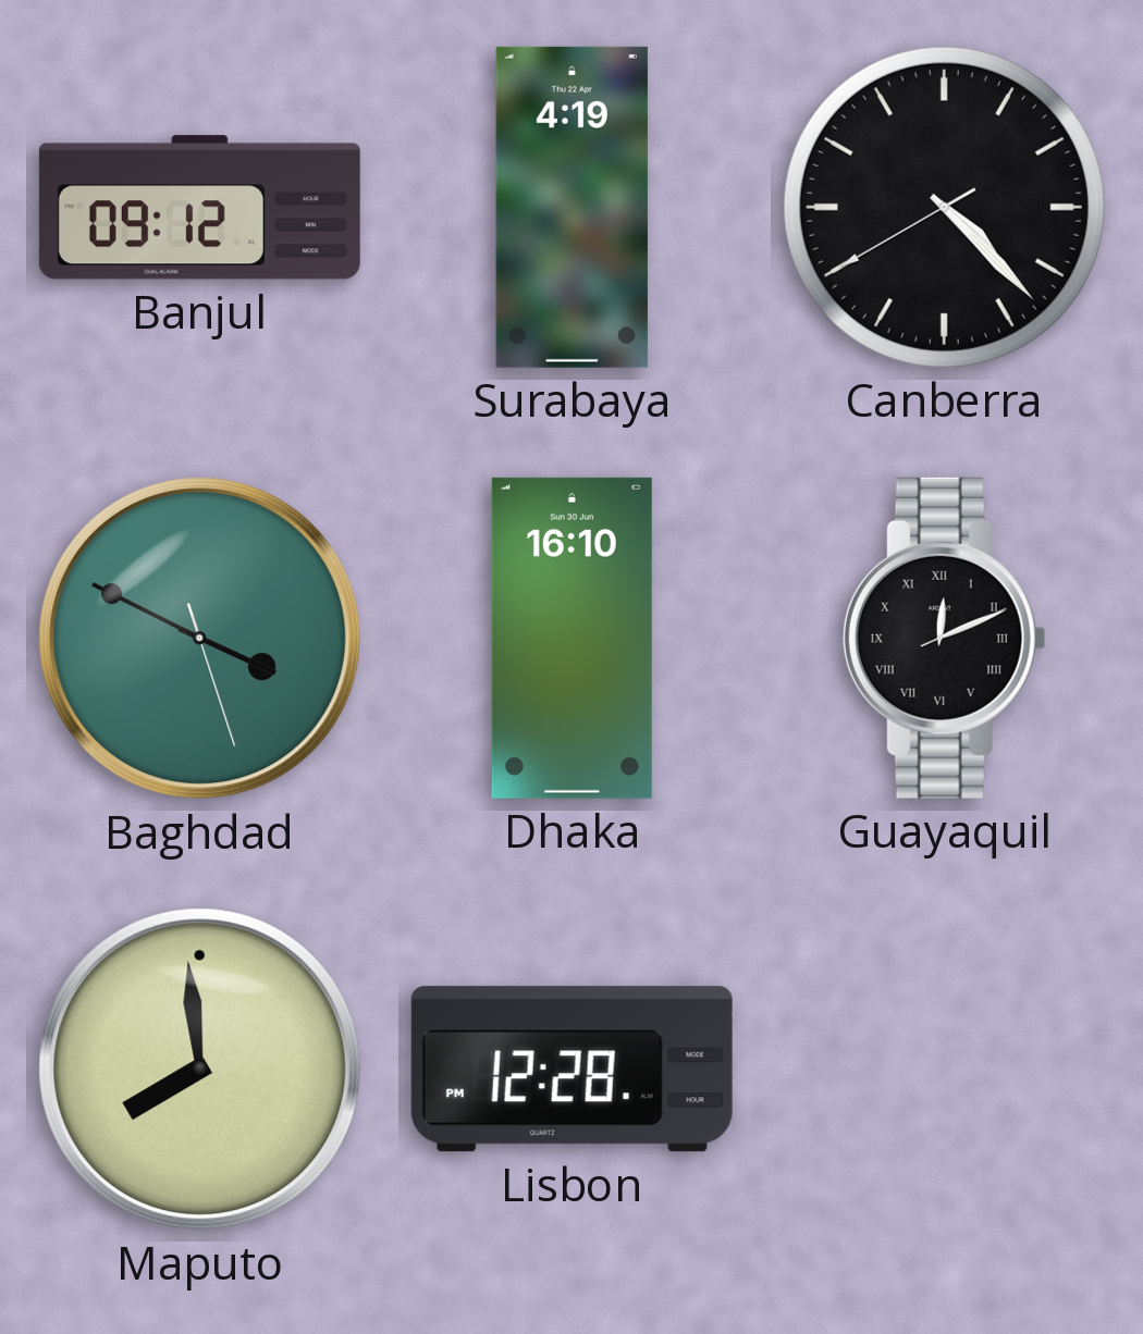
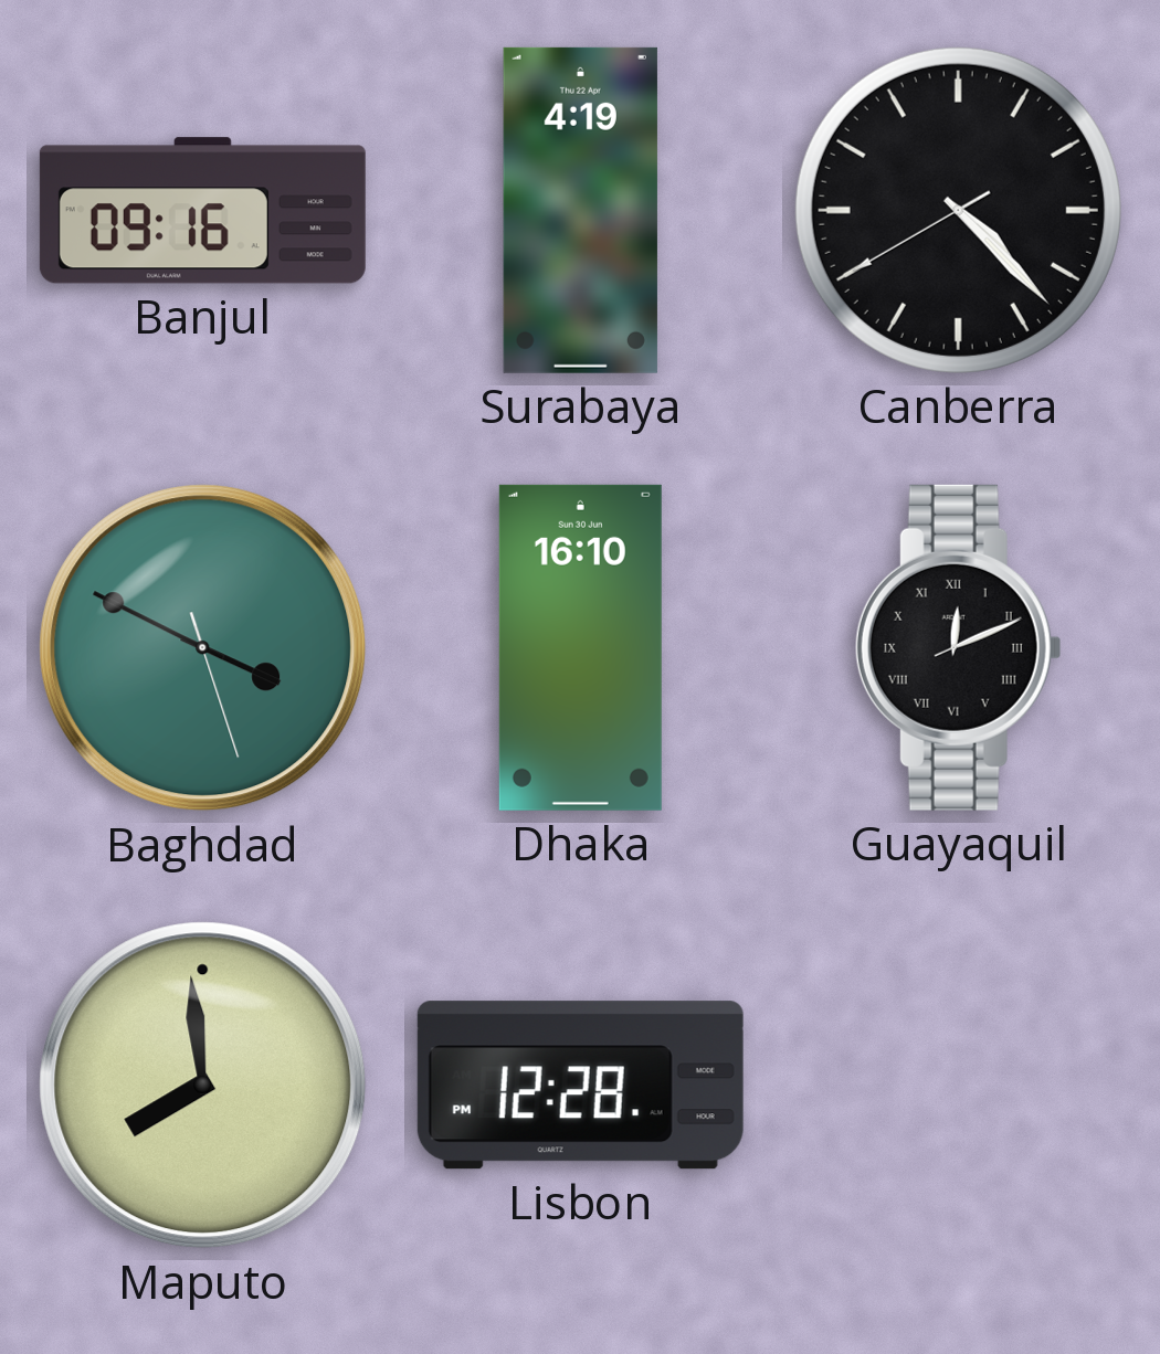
Banjul: 09:12 -> 09:16
